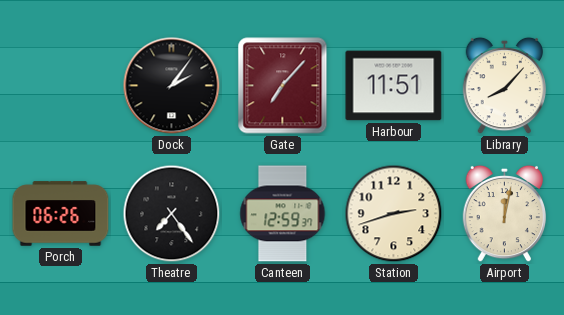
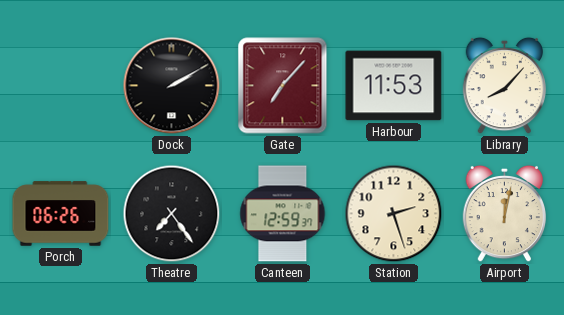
Dock: 2:06 -> 2:10
Harbour: 11:51 -> 11:53
Station: 2:42 -> 2:27
